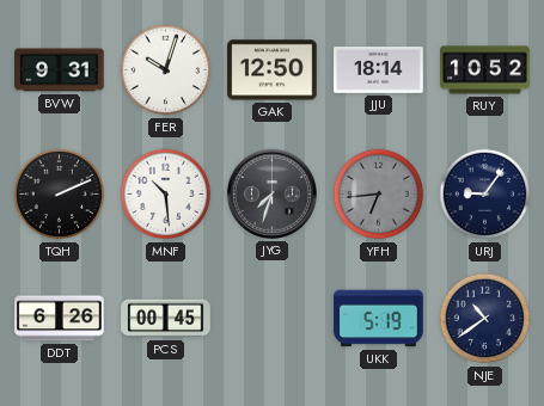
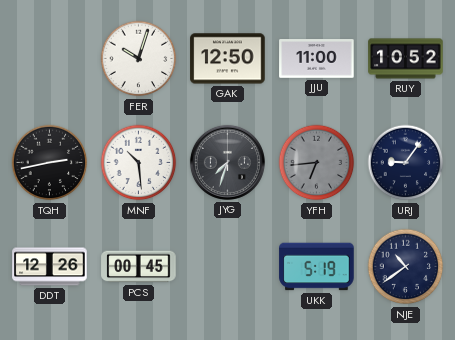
BVW: 9:31 -> none
JJU: 18:14 -> 11:00
TQH: 2:11 -> 2:43
DDT: 6:26 -> 12:26
